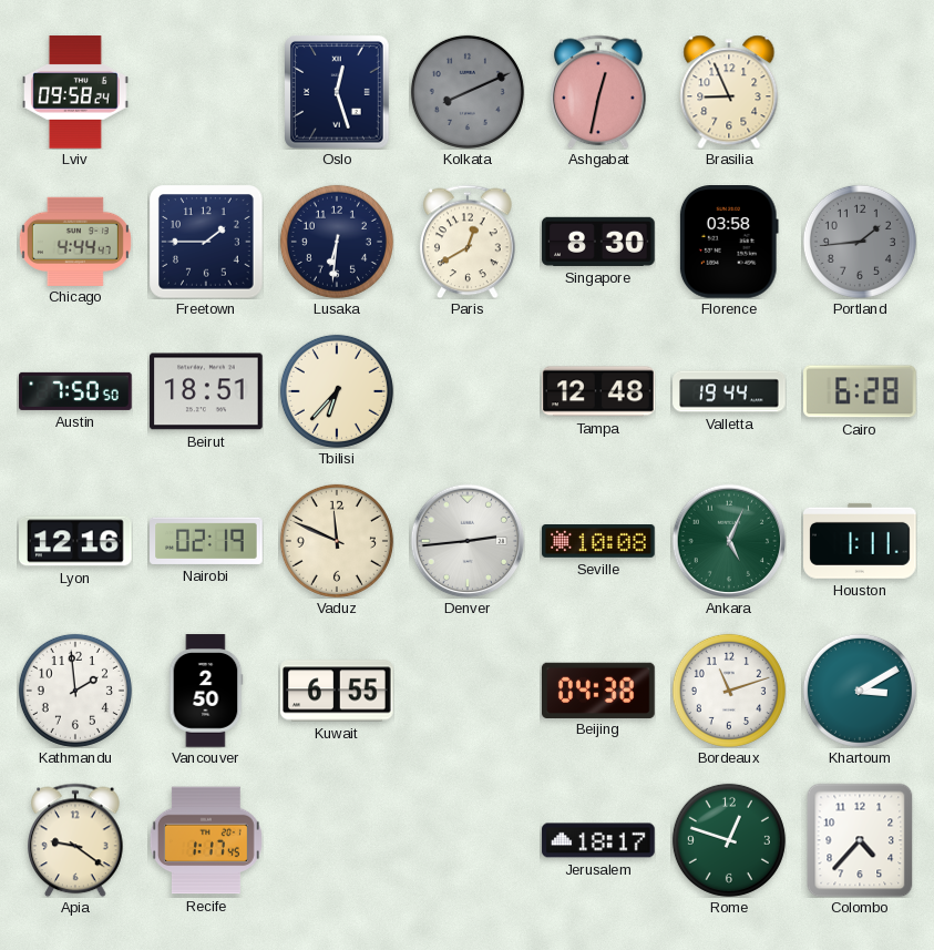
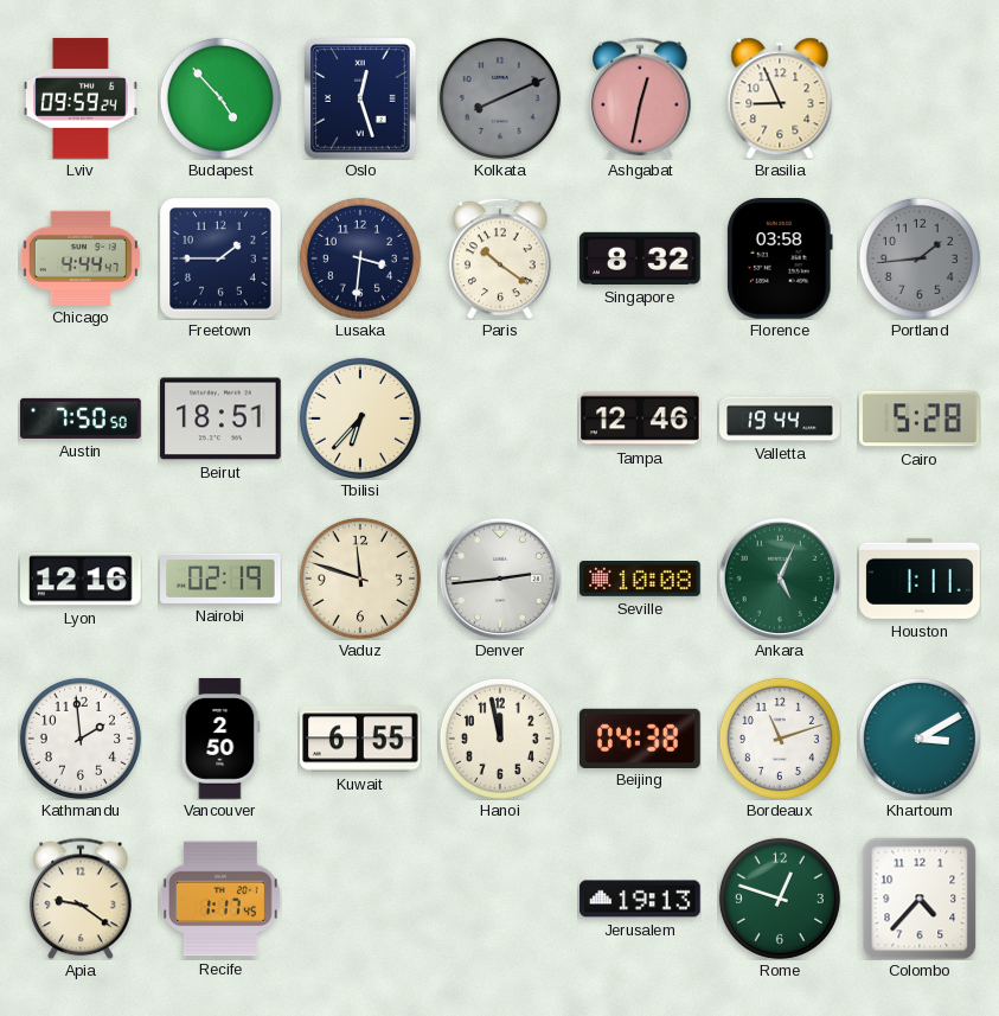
Lviv: 09:58 -> 09:59
Budapest: none -> 4:53
Lusaka: 6:31 -> 3:31
Paris: 12:40 -> 10:21
Singapore: 8:30 -> 8:32
Tampa: 12:48 -> 12:46
Cairo: 6:28 -> 5:28
Vaduz: 11:49 -> 11:48
Hanoi: none -> 11:58
Jerusalem: 18:17 -> 19:13
